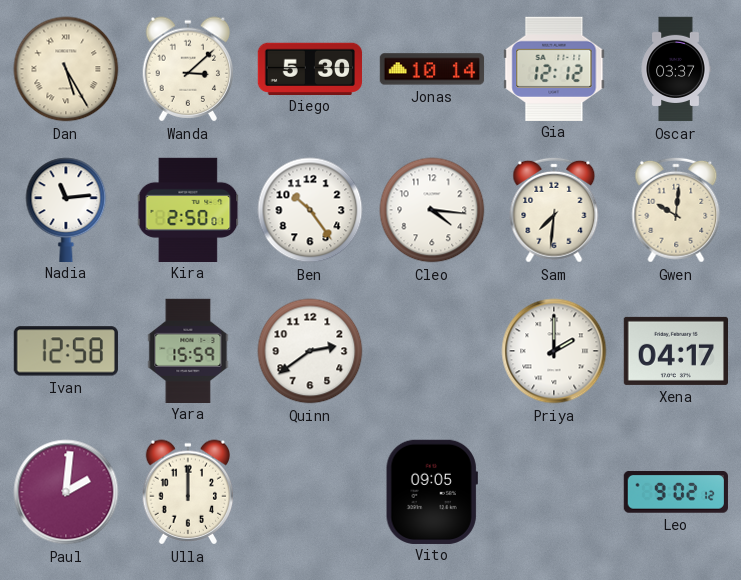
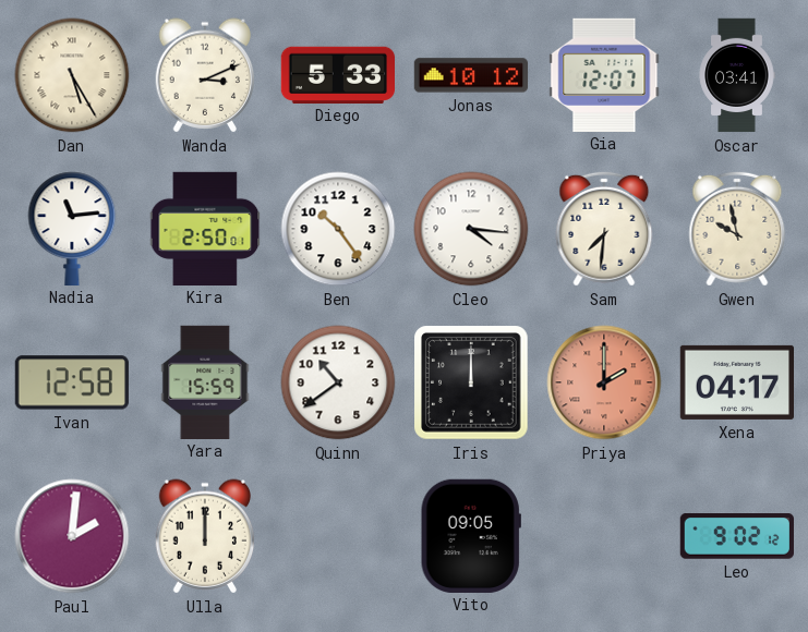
Wanda: 3:08 -> 3:11
Diego: 5:30 -> 5:33
Jonas: 10:14 -> 10:12
Gia: 12:12 -> 12:07
Oscar: 03:37 -> 03:41
Gwen: 10:01 -> 9:58
Quinn: 2:39 -> 10:39
Iris: none -> 12:00
Priya dial: white -> salmon
